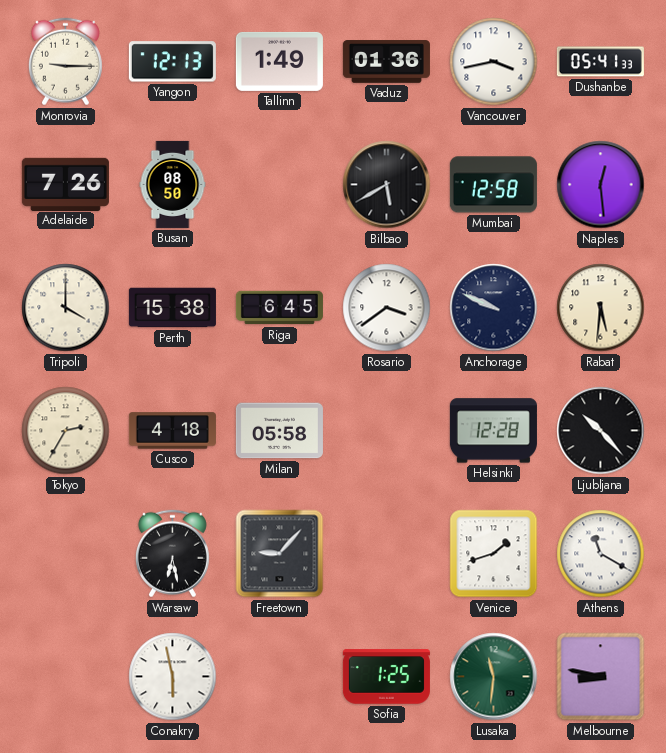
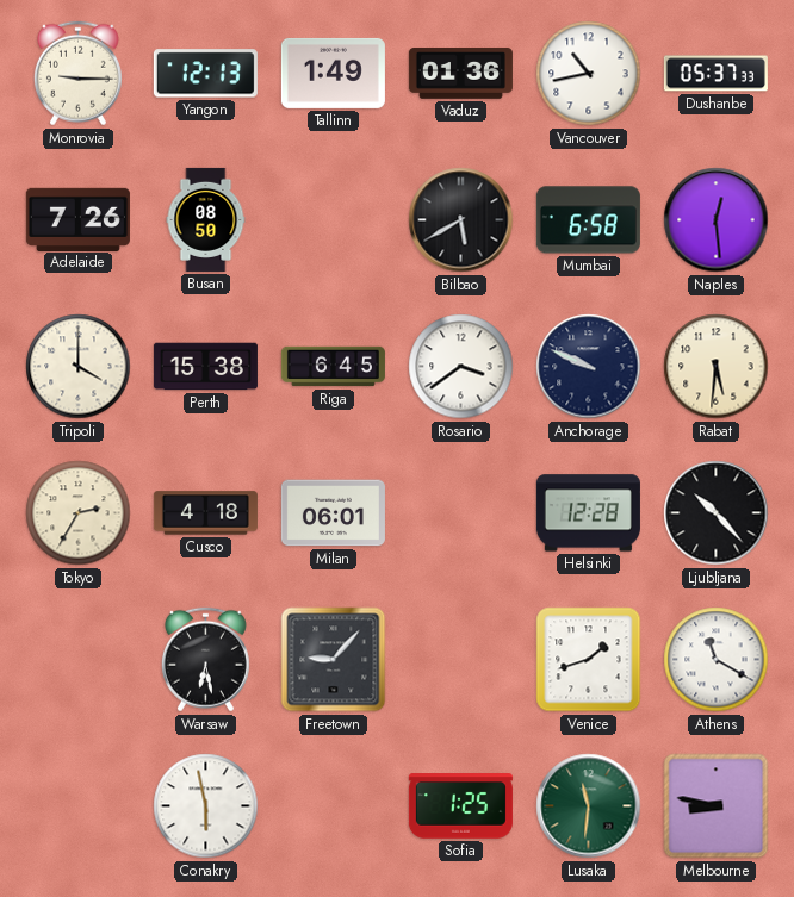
Vancouver: 3:43 -> 10:43
Dushanbe: 05:41 -> 05:37
Mumbai: 12:58 -> 6:58
Milan: 05:58 -> 06:01
